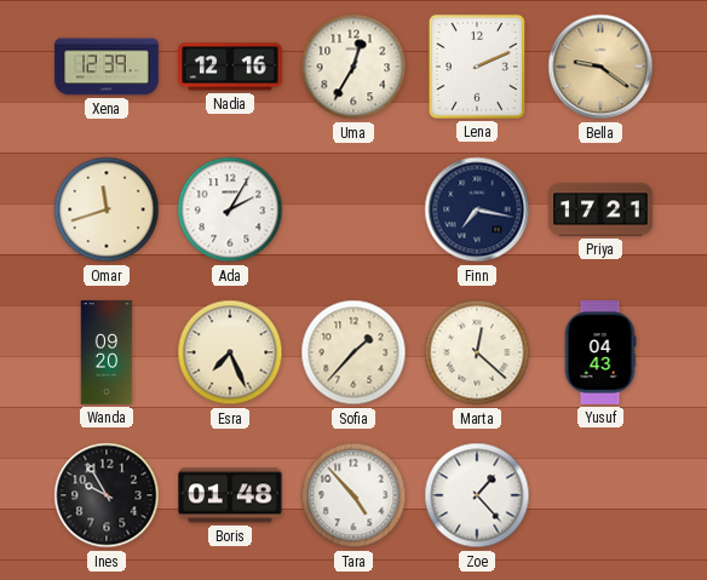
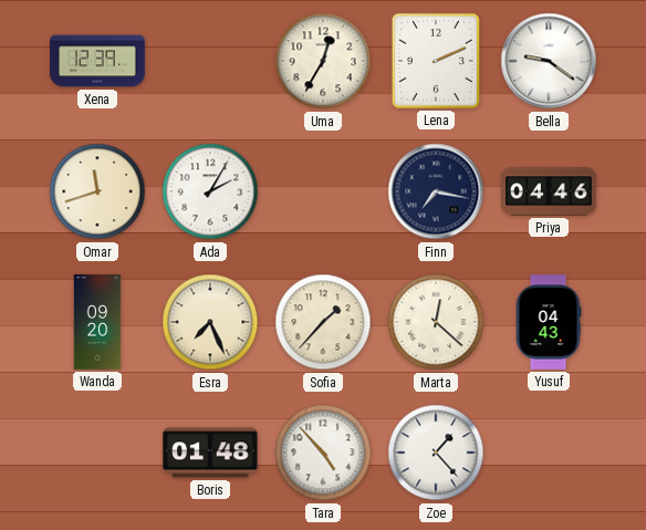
Nadia: 12:16 -> none
Bella dial: champagne -> white
Priya: 17:21 -> 04:46
Ines: 9:55 -> none
